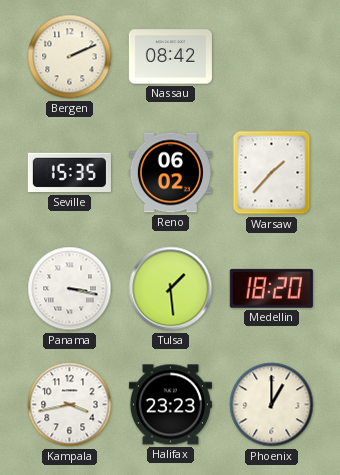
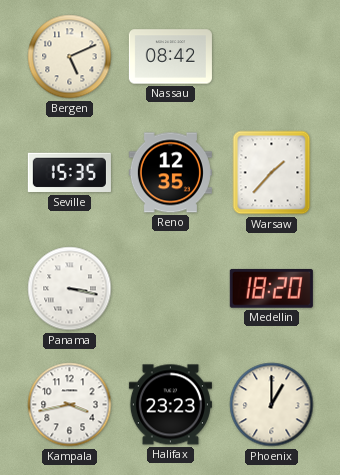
Bergen: 2:11 -> 5:11
Reno: 06:02 -> 12:35
Tulsa: 1:29 -> none
